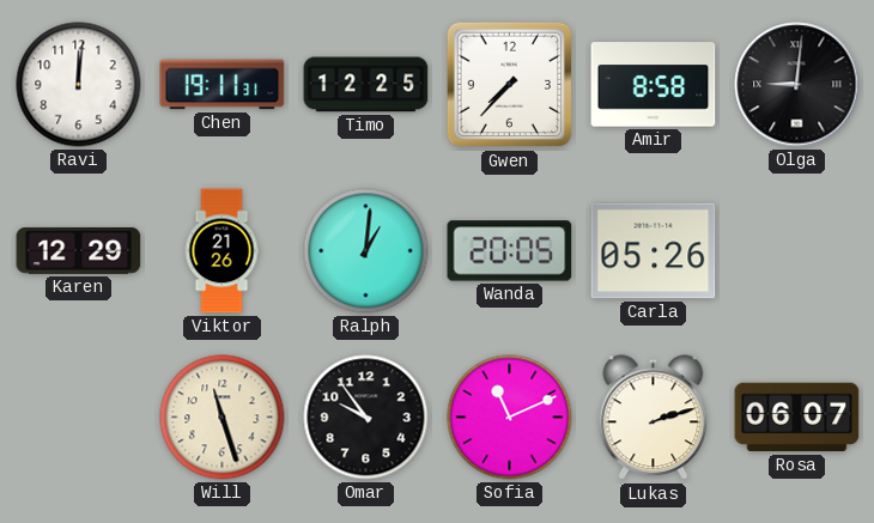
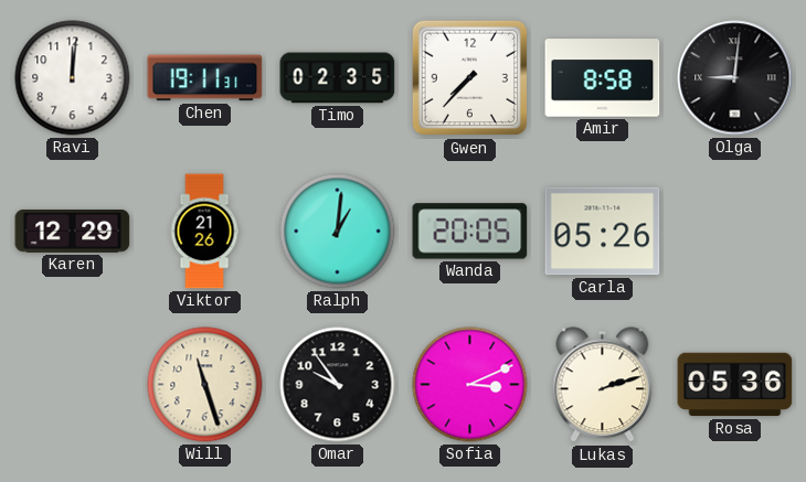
Timo: 12:25 -> 02:35
Sofia: 11:11 -> 3:11
Rosa: 06:07 -> 05:36
